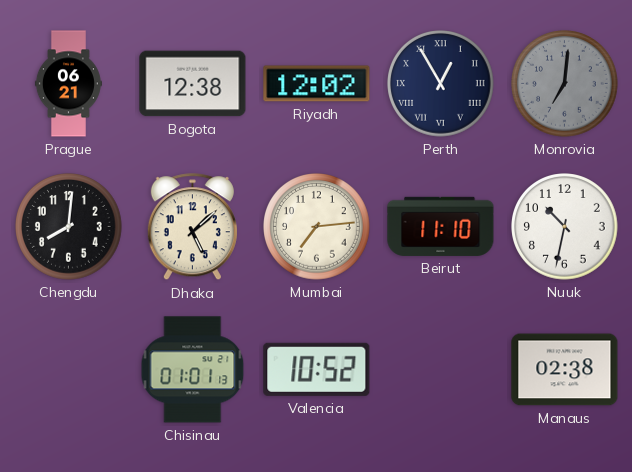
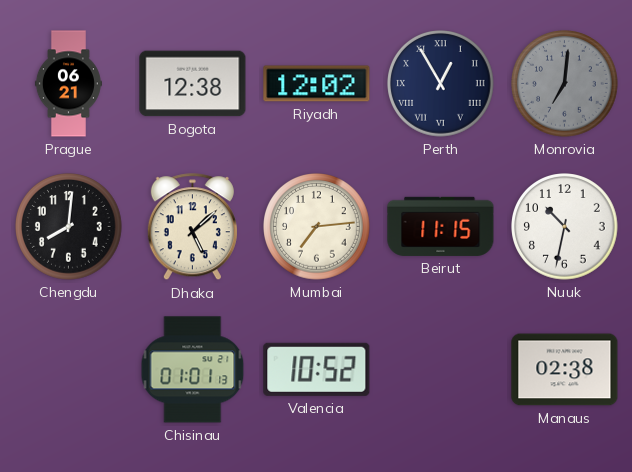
Beirut: 11:10 -> 11:15
